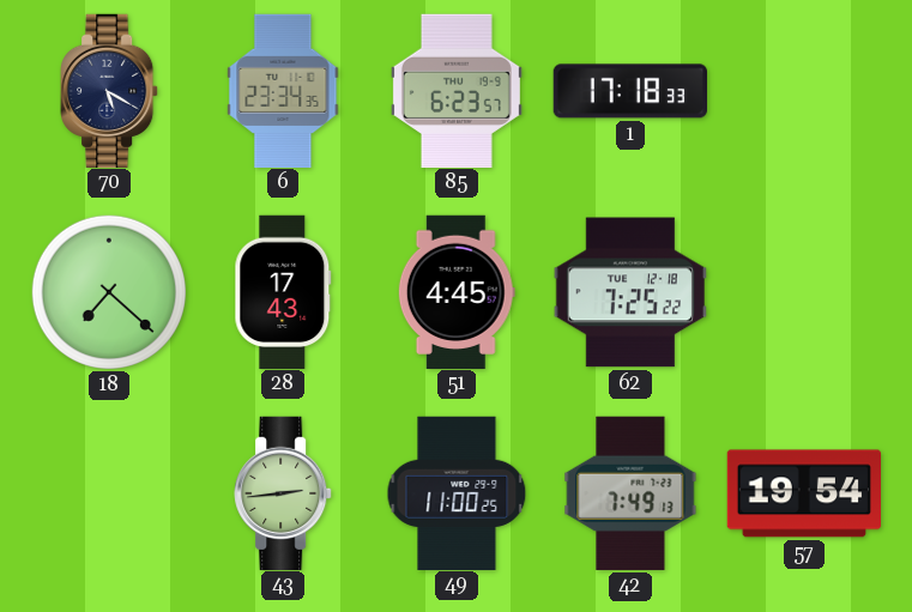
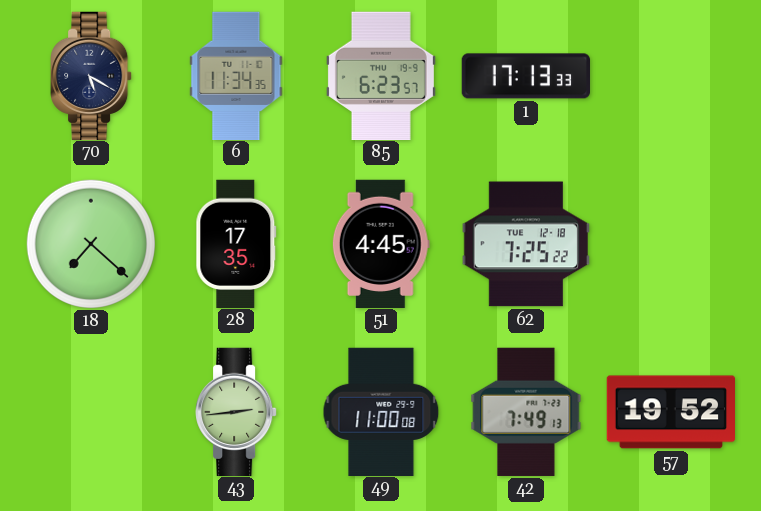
6: 23:34 -> 11:34
1: 17:18 -> 17:13
28: 17:43 -> 17:35
49: 11:00:25 -> 11:00:08
57: 19:54 -> 19:52
